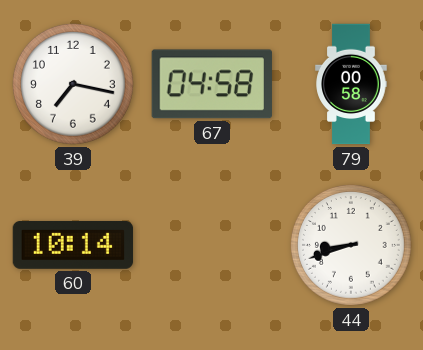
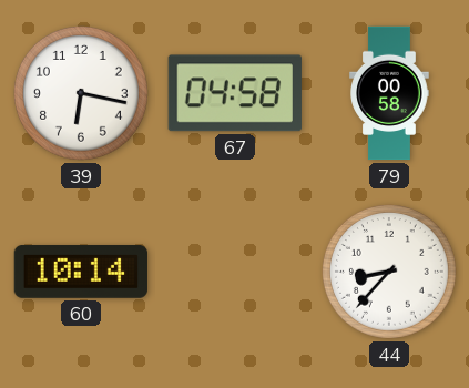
39: 7:17 -> 6:17
44: 8:42 -> 8:37
